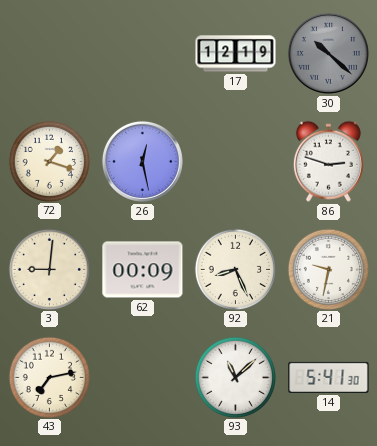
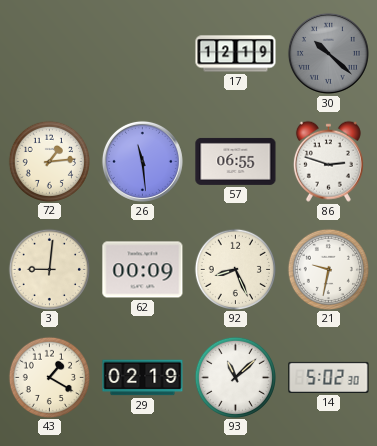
72: 1:18 -> 1:14
26: 12:28 -> 11:29
57: none -> 06:55
43: 7:13 -> 1:20
29: none -> 02:19
14: 5:41 -> 5:02
